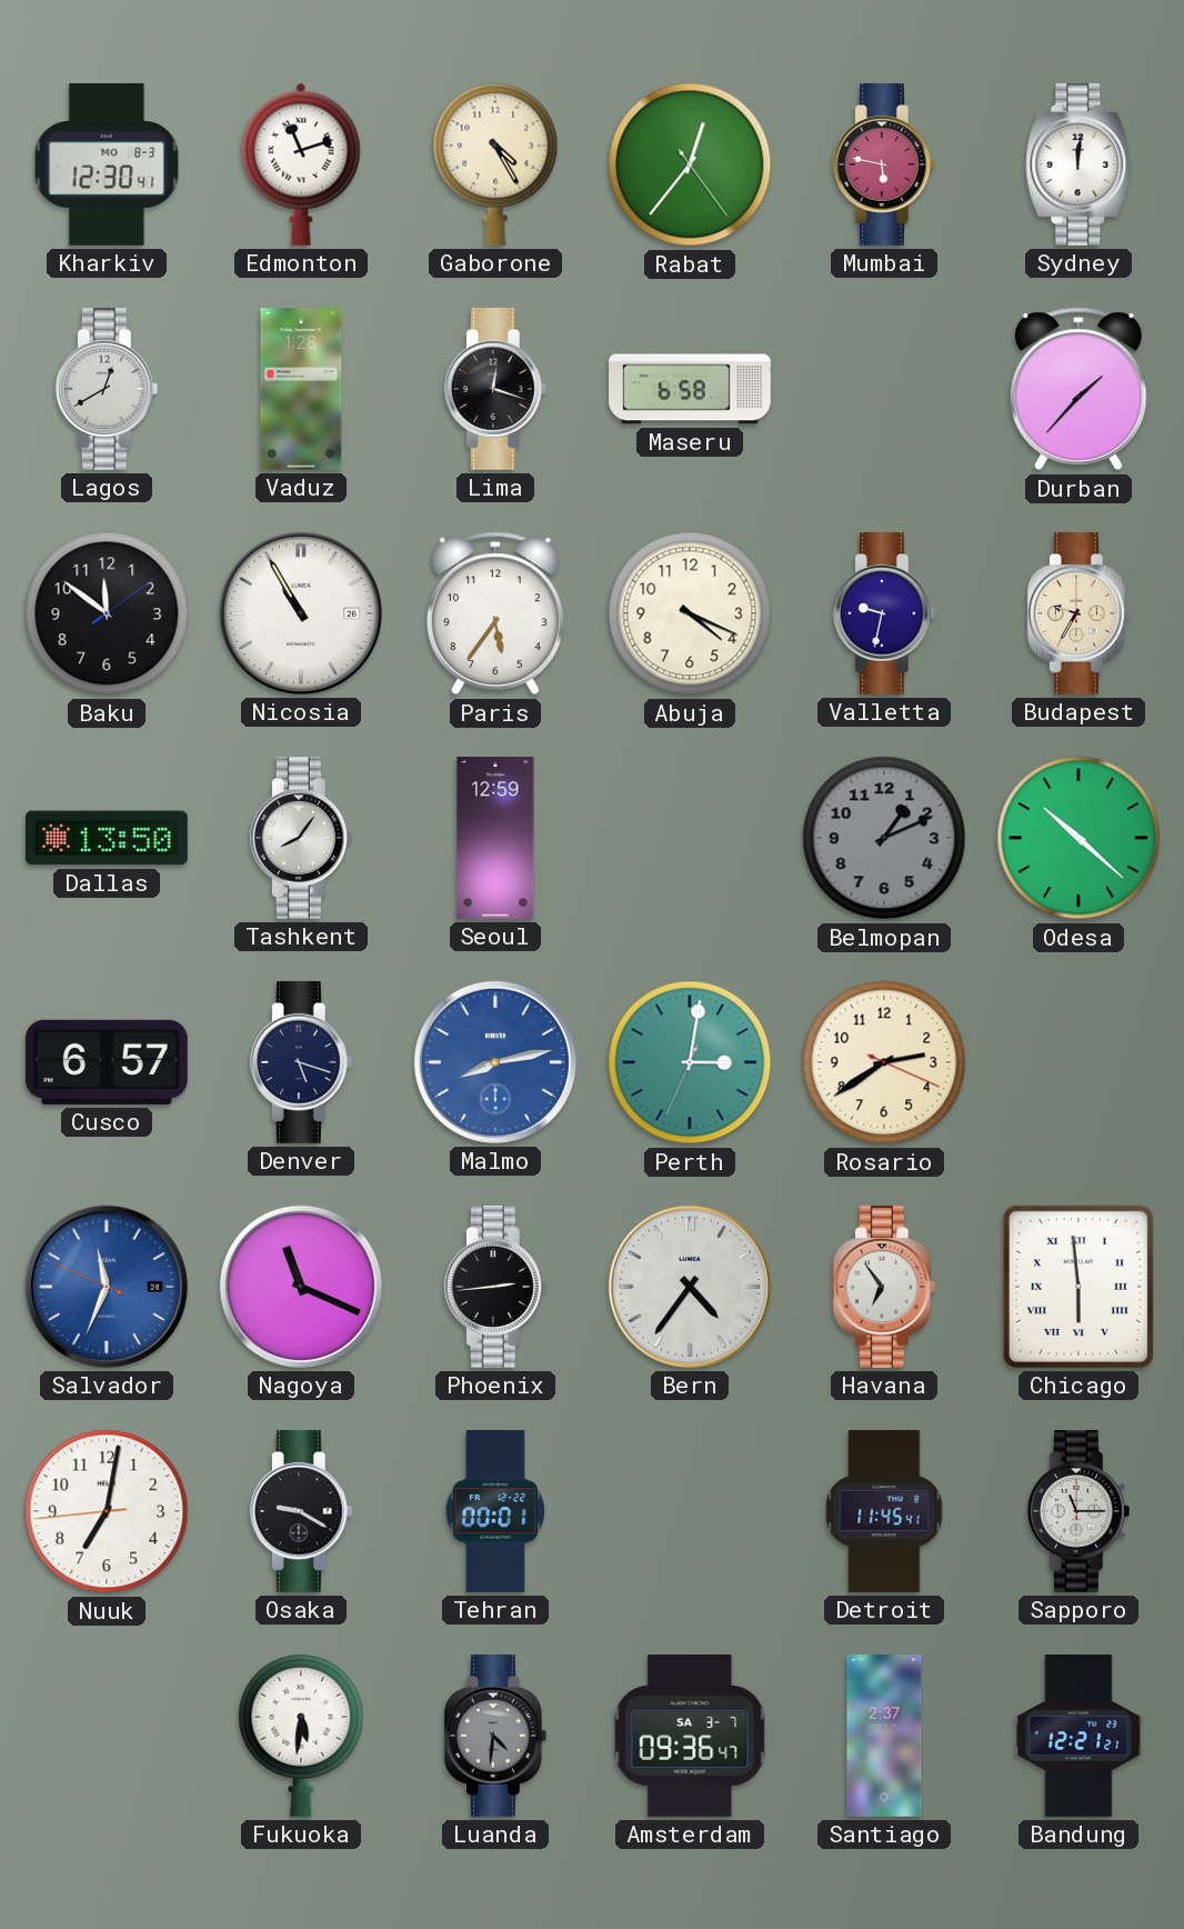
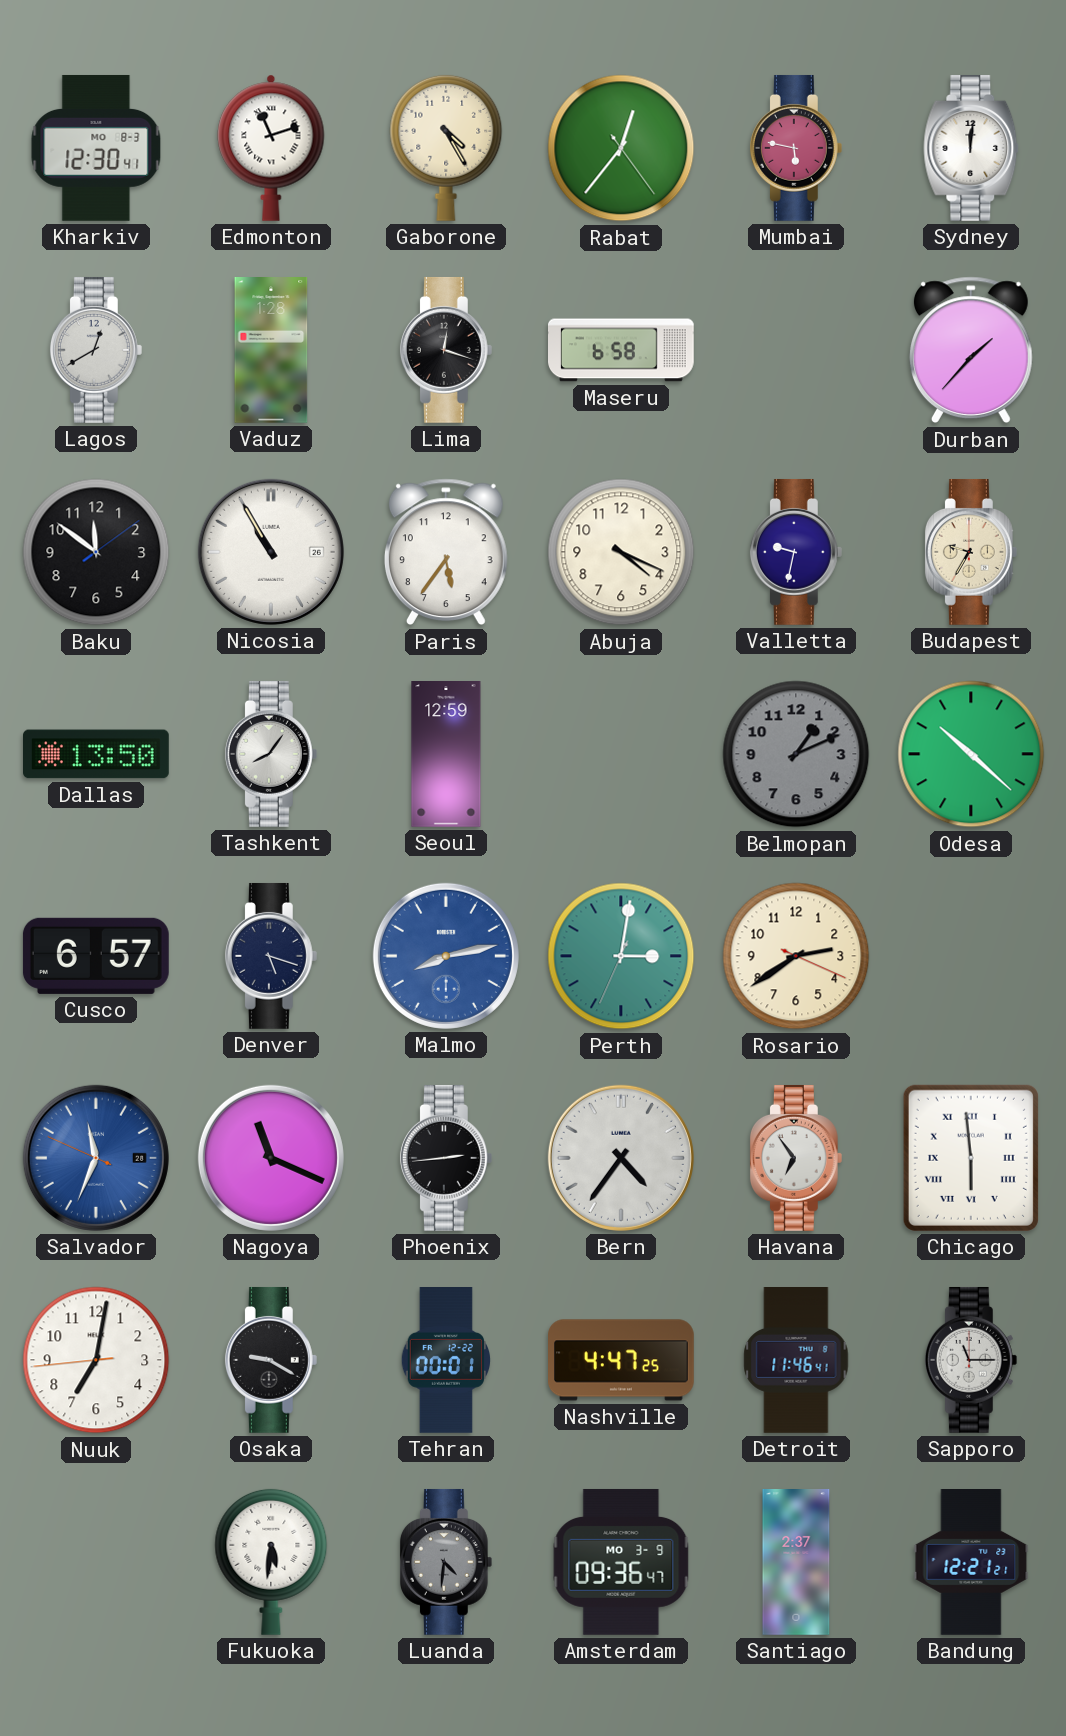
Nashville: none -> 4:47
Detroit: 11:45 -> 11:46
Amsterdam date: SA 3-7 -> MO 3-9
